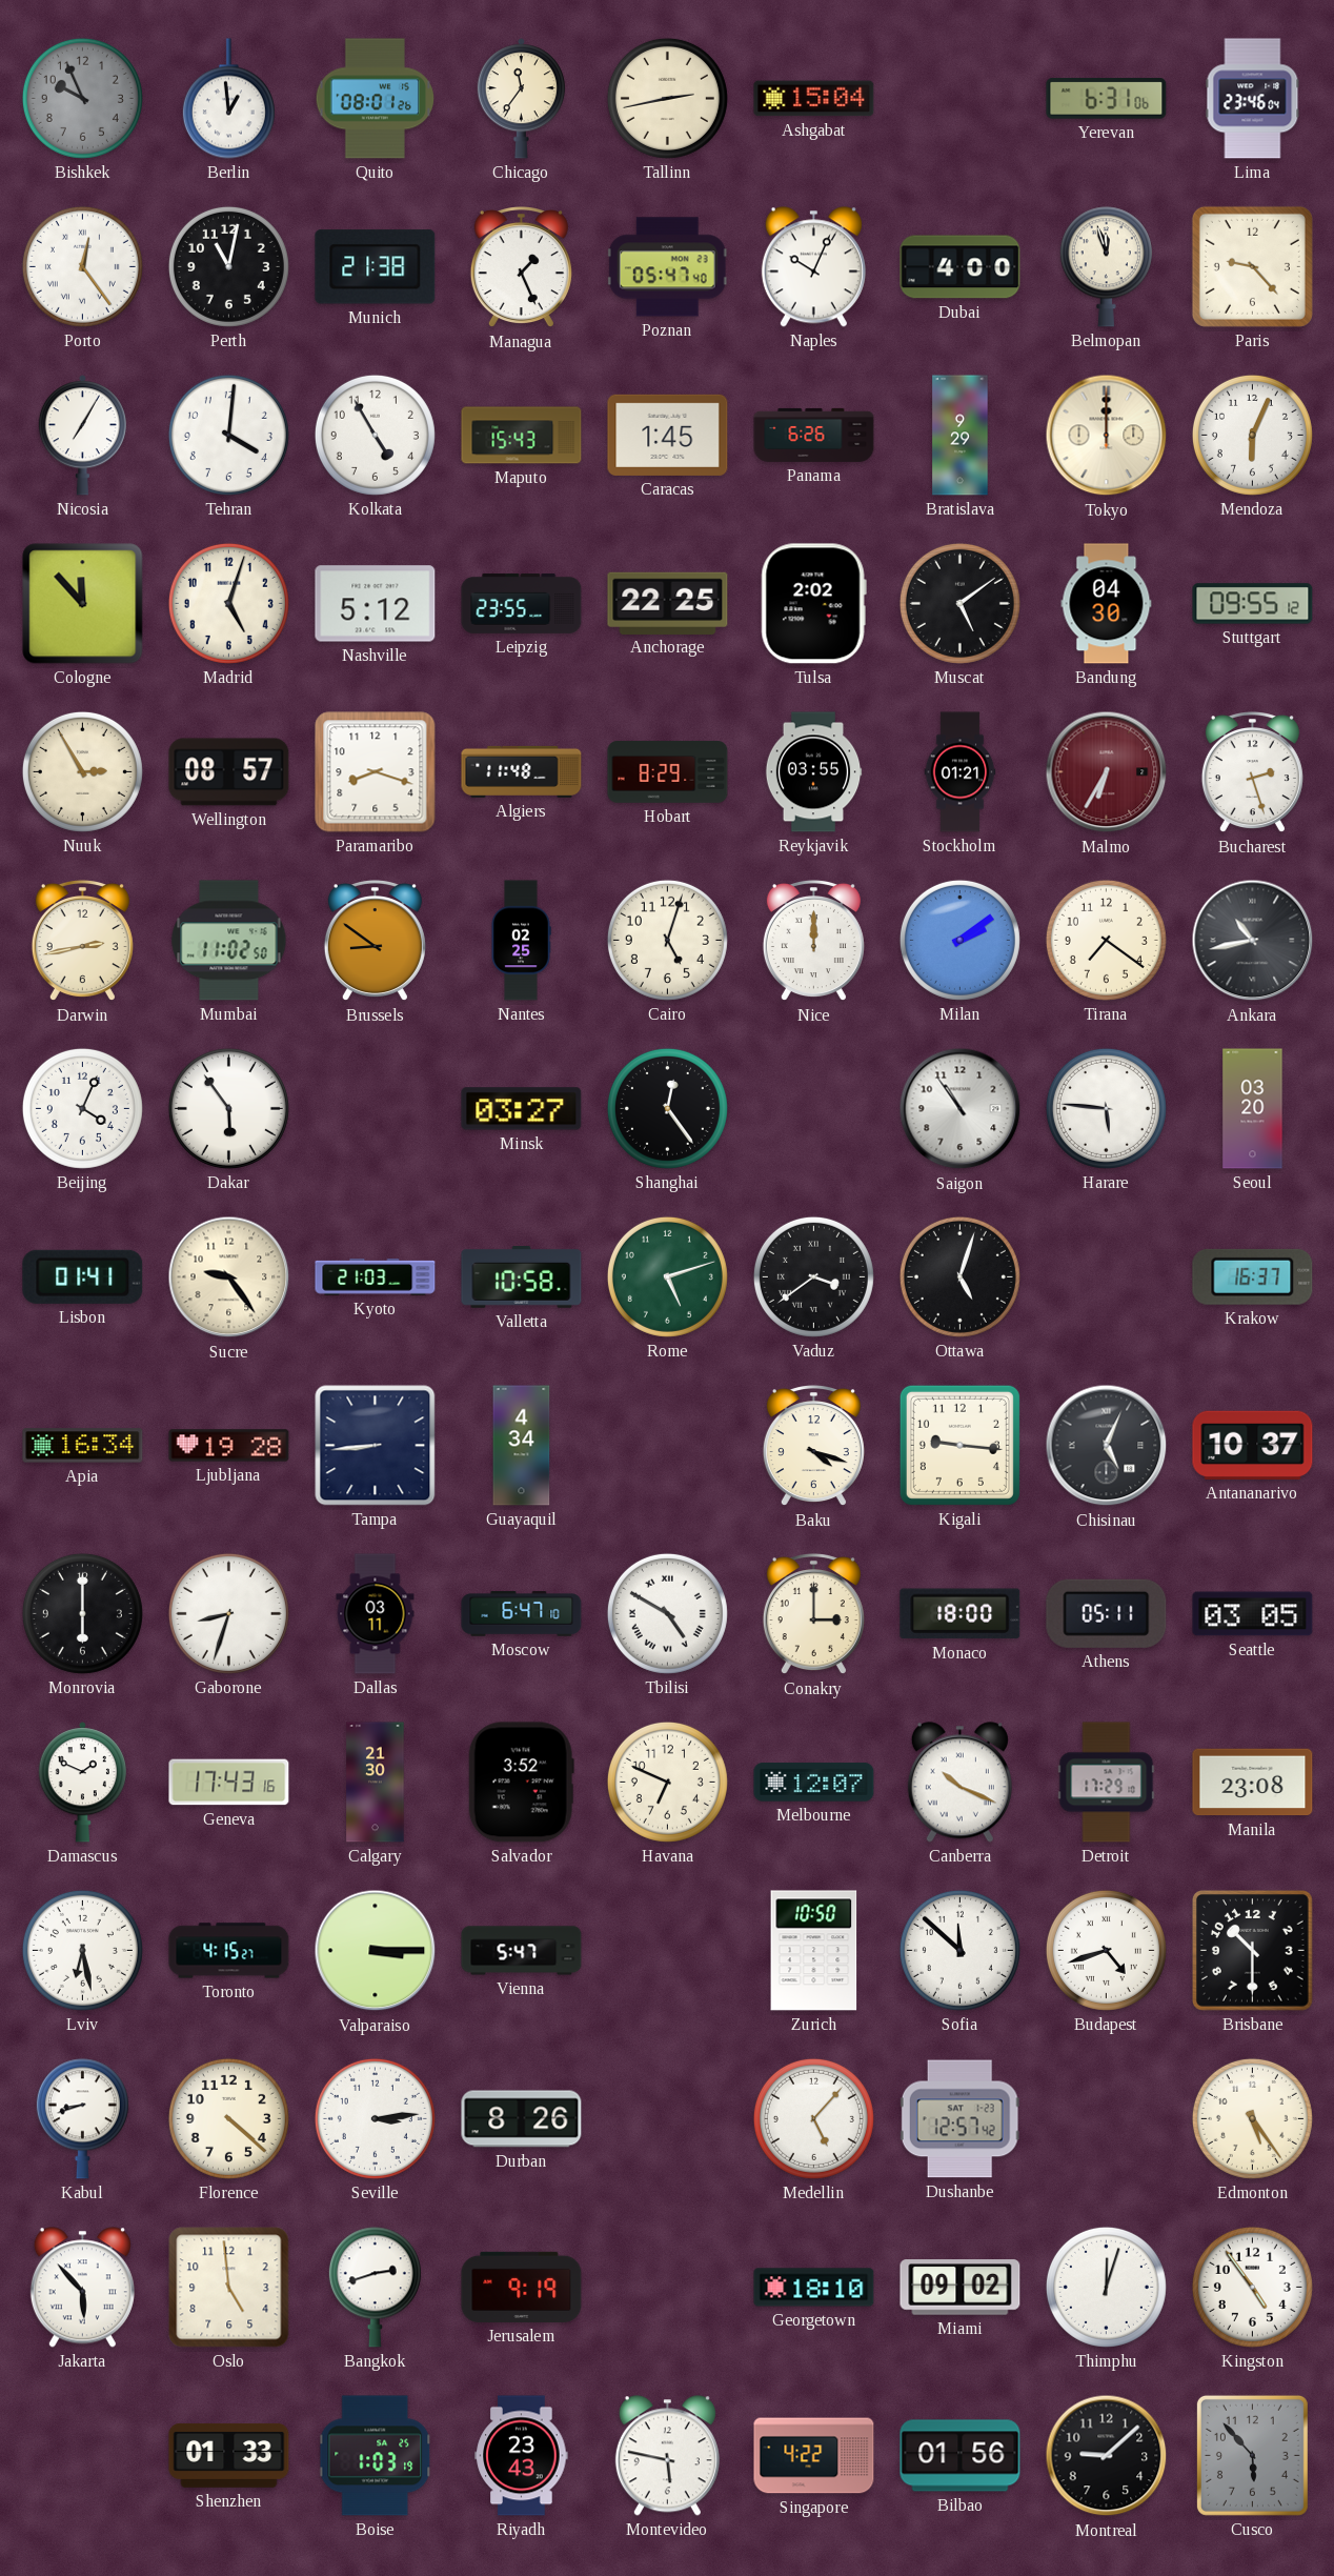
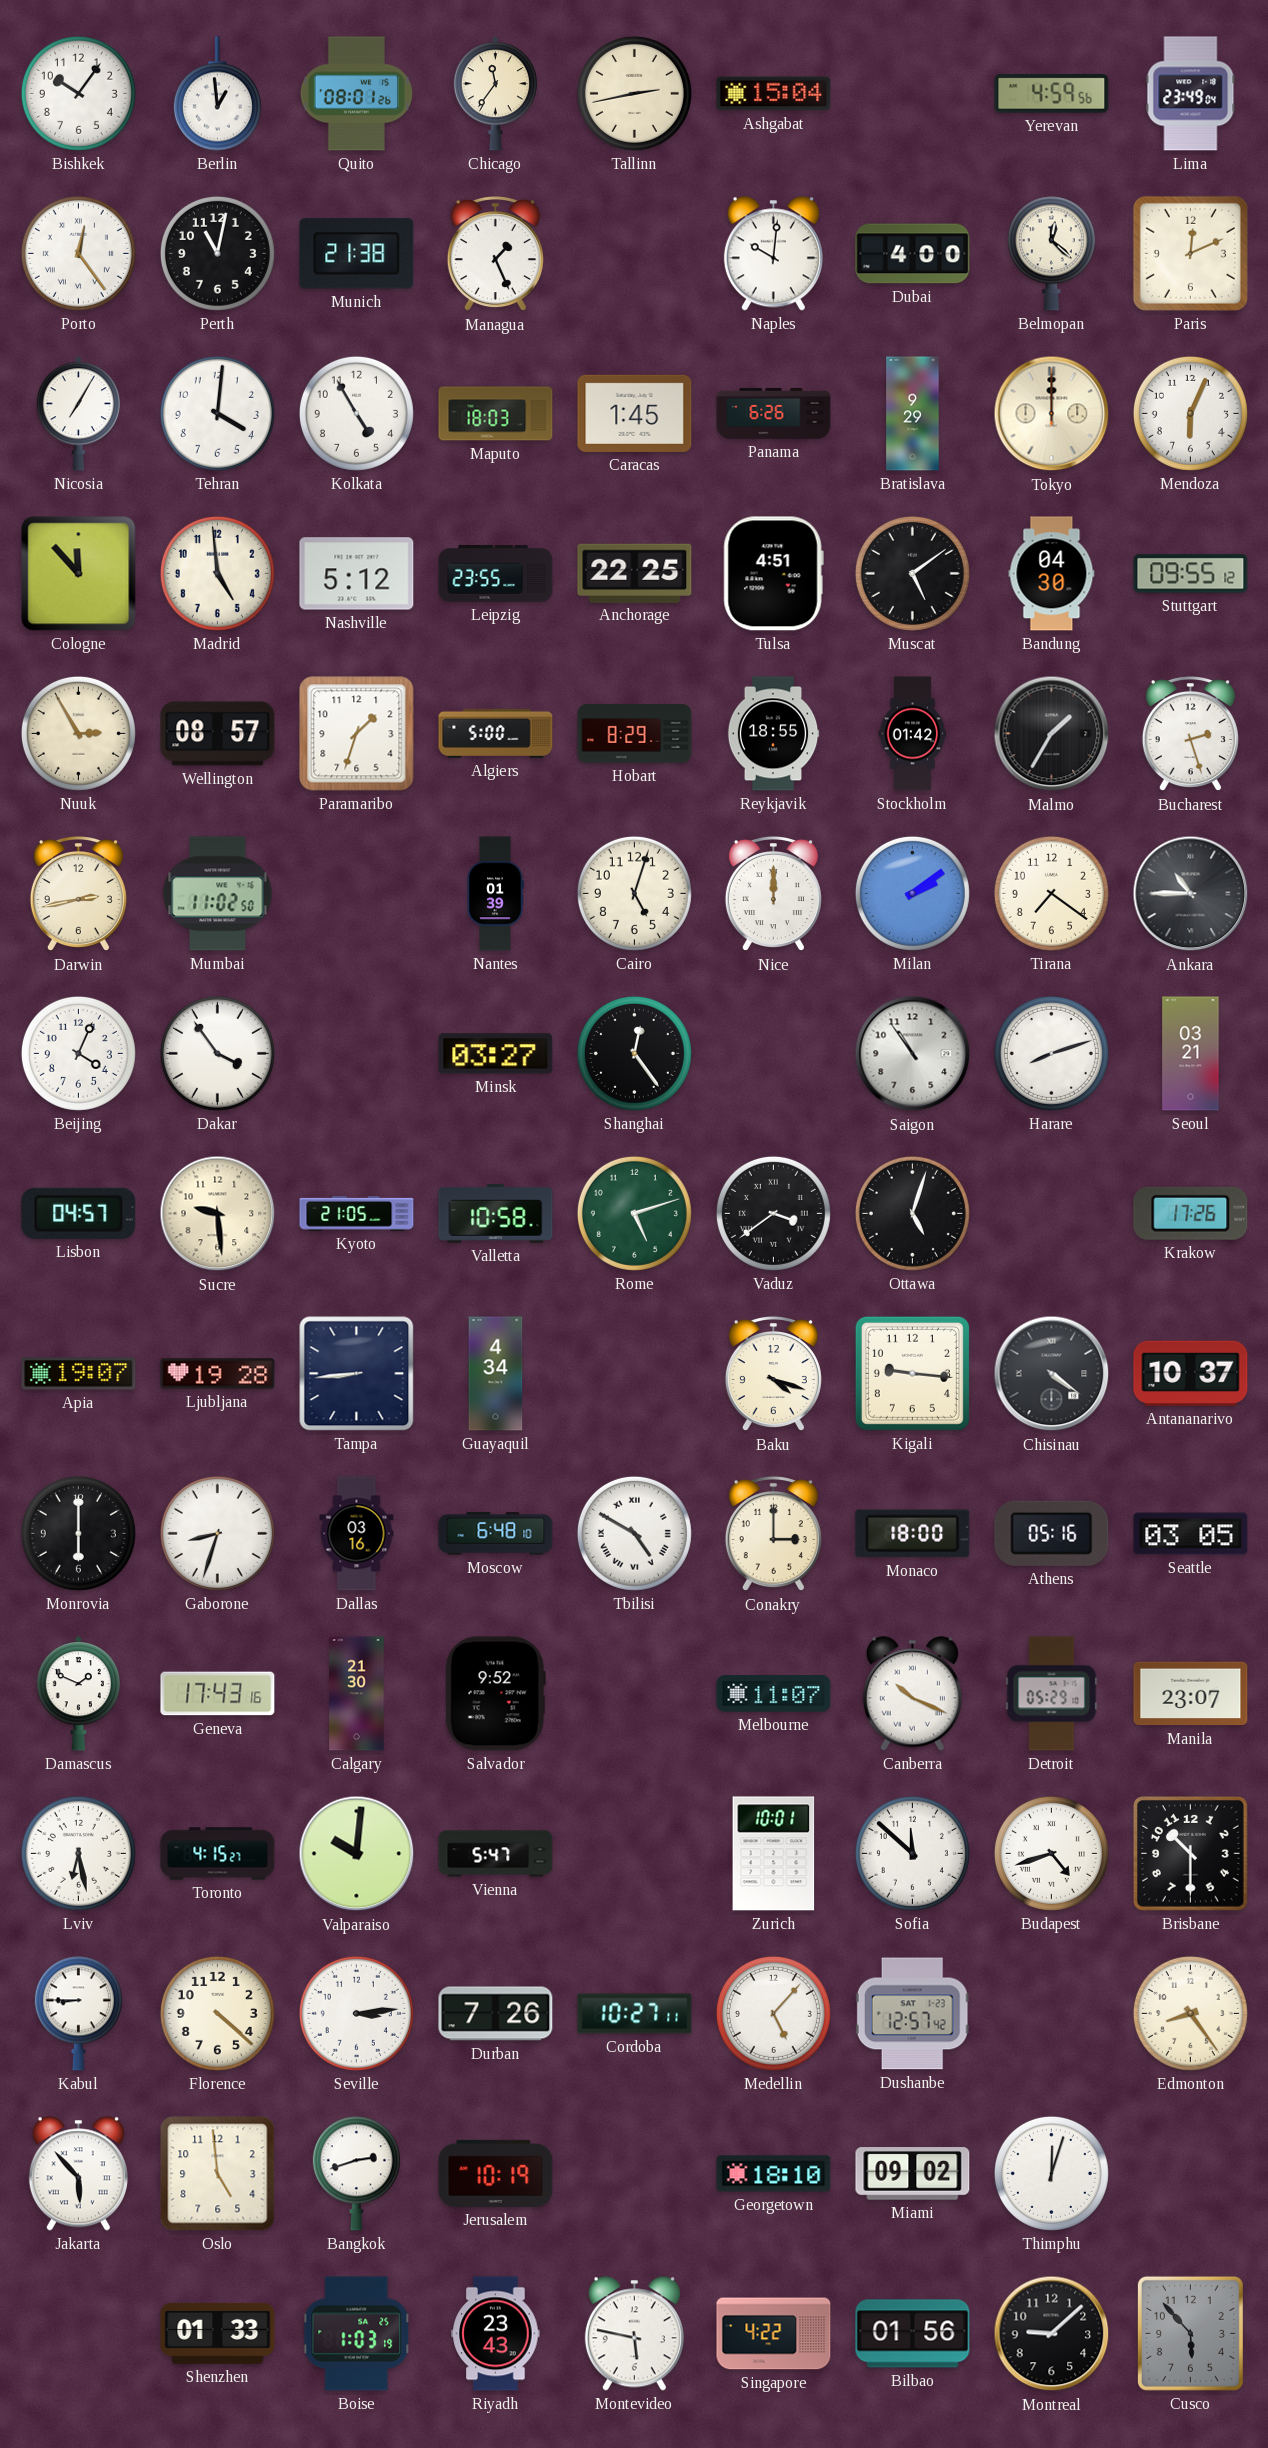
Bishkek: 9:56 -> 10:06
Bishkek dial: grey -> white
Yerevan: 6:31 -> 4:59
Lima: 23:46 -> 23:49
Poznan: 05:47 -> none
Naples: 10:04 -> 10:01
Belmopan: 11:57 -> 12:22
Paris: 9:23 -> 12:11
Maputo: 15:43 -> 18:03
Madrid: 5:03 -> 4:59
Tulsa: 2:02 -> 4:51
Paramaribo: 8:18 -> 1:33
Algiers: 11:48 -> 5:00
Reykjavik: 03:55 -> 18:55
Stockholm: 01:21 -> 01:42
Malmo: 6:35 -> 1:35
Malmo dial: burgundy -> black
Brussels: 8:51 -> none
Nantes: 02:25 -> 01:39
Ankara: 10:43 -> 10:45
Dakar: 5:54 -> 3:54
Harare: 5:46 -> 8:12
Seoul: 03:20 -> 03:21
Lisbon: 01:41 -> 04:57
Sucre: 9:24 -> 9:29
Kyoto: 21:03 -> 21:05
Krakow: 16:37 -> 17:26
Apia: 16:34 -> 19:07
Chisinau: 5:04 -> 4:21
Dallas: 03:11 -> 03:16
Moscow: 6:47 -> 6:48
Athens: 05:11 -> 05:16
Salvador: 3:52 -> 9:52
Havana: 6:49 -> none
Melbourne: 12:07 -> 11:07
Detroit: 17:29 -> 05:29
Manila: 23:08 -> 23:07
Valparaiso: 3:15 -> 10:01
Zurich: 10:50 -> 10:01
Kabul: 8:42 -> 8:45
Durban: 8:26 -> 7:26
Cordoba: none -> 10:27
Edmonton: 5:24 -> 8:24
Jerusalem: 9:19 -> 10:19
Kingston: 4:54 -> none
